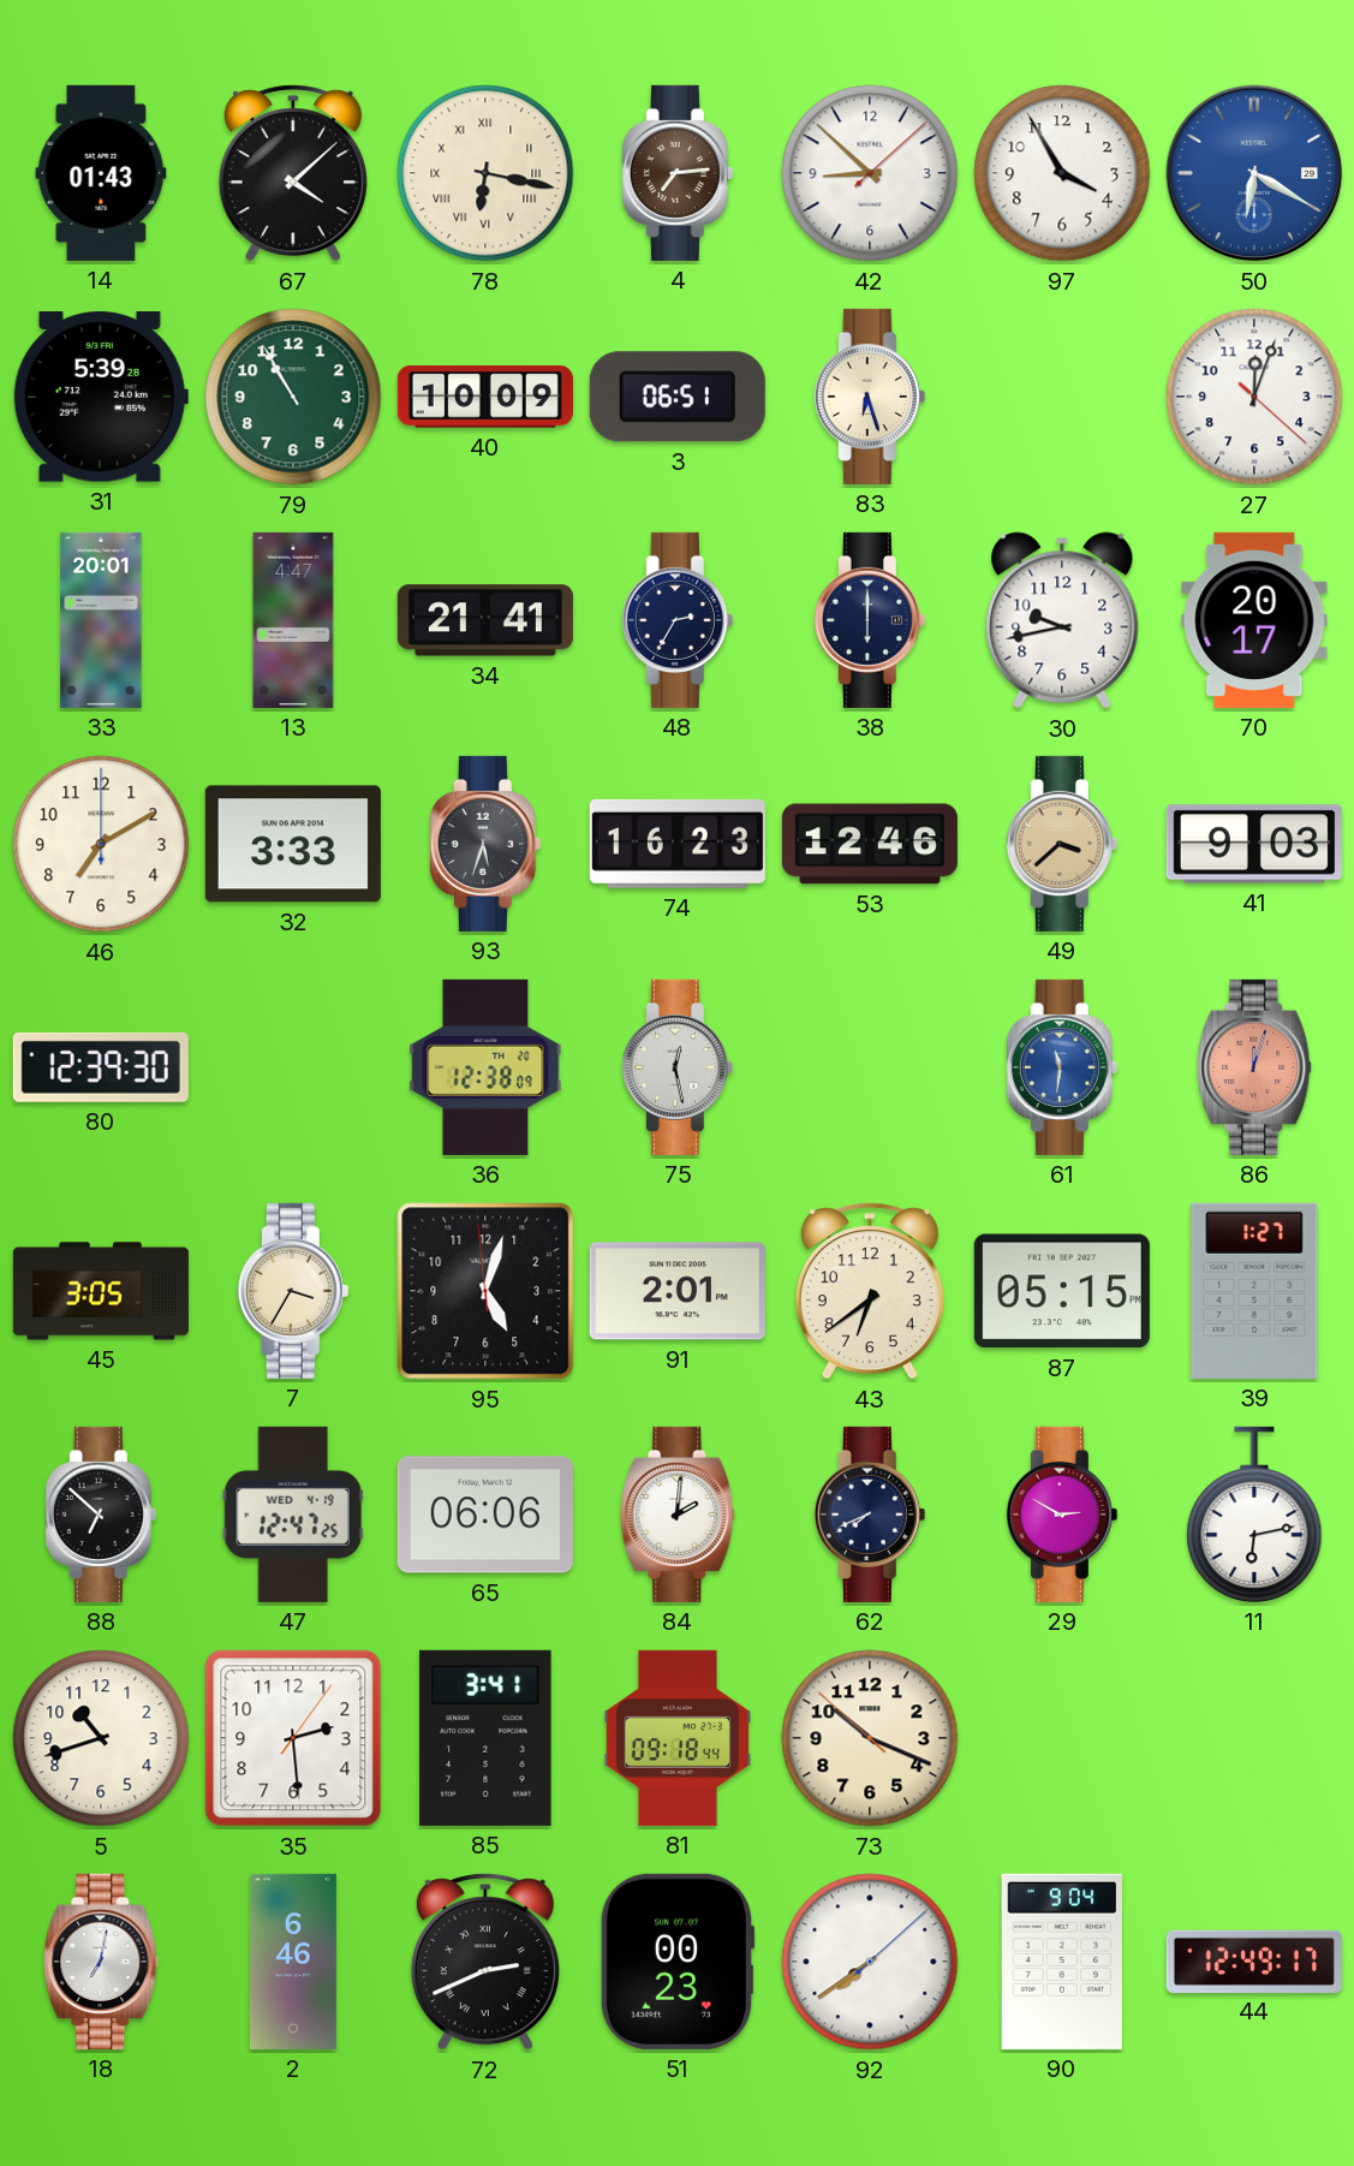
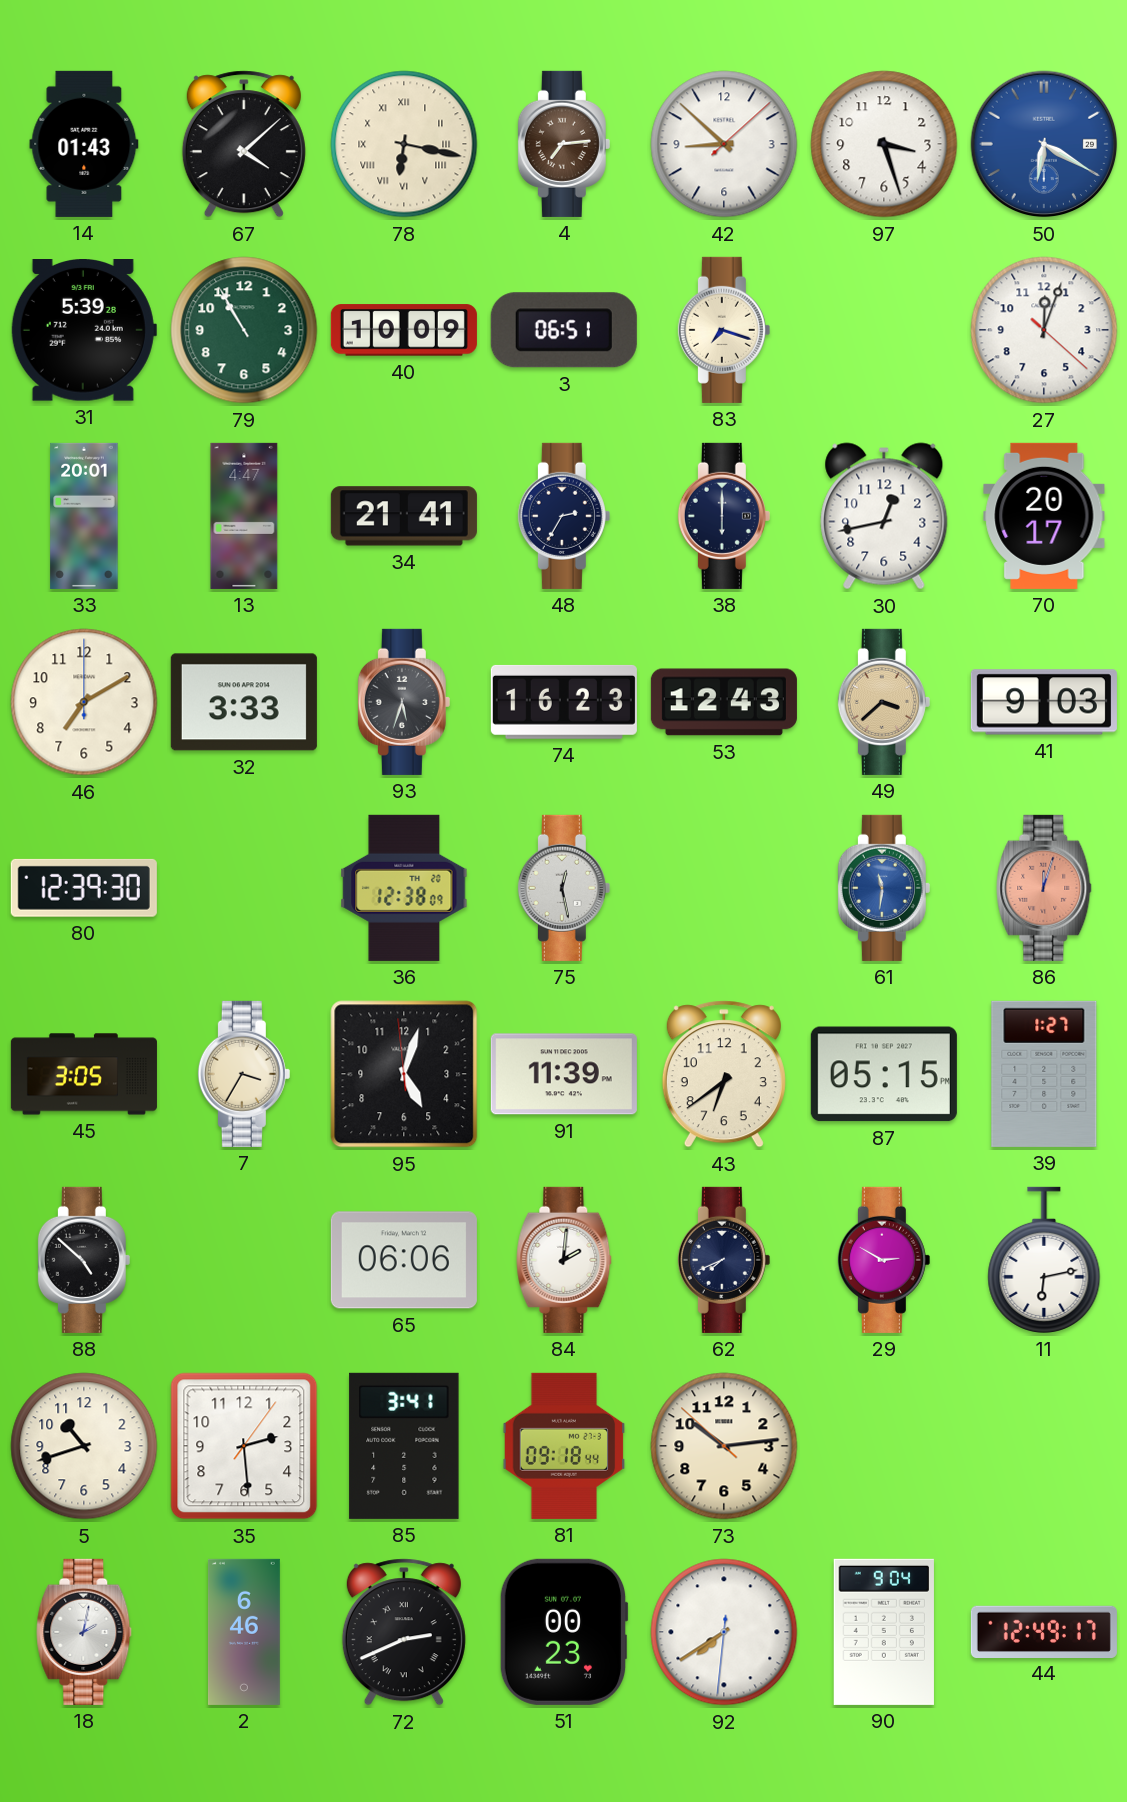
97: 3:55 -> 3:27
83: 6:27 -> 7:18
30: 9:43 -> 12:43
53: 12:46 -> 12:43
91: 2:01 -> 11:39
88: 6:52 -> 4:52
47: 12:47 -> none
73: 10:18 -> 10:13
18: 7:02 -> 2:02
92: 7:39:08 -> 7:39:31
